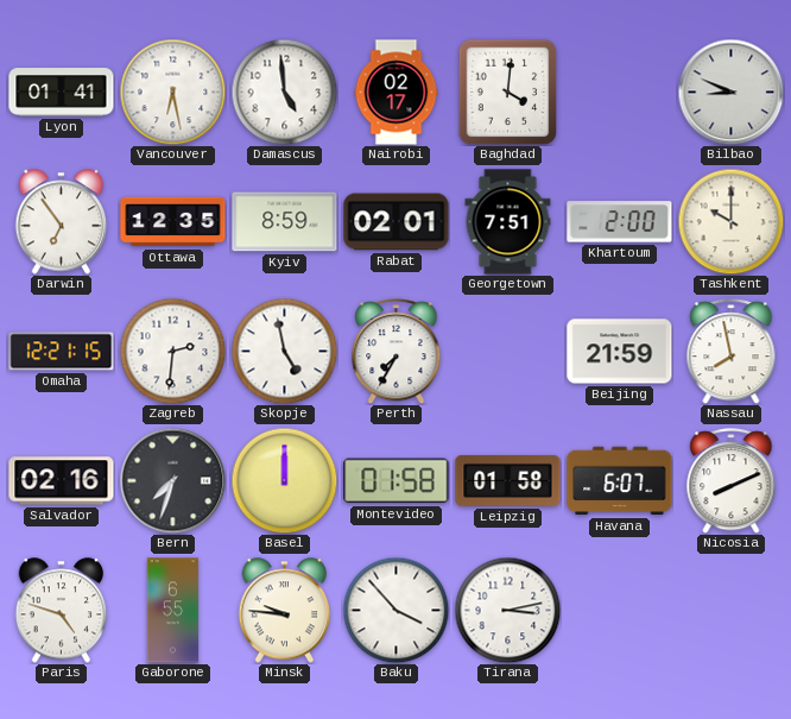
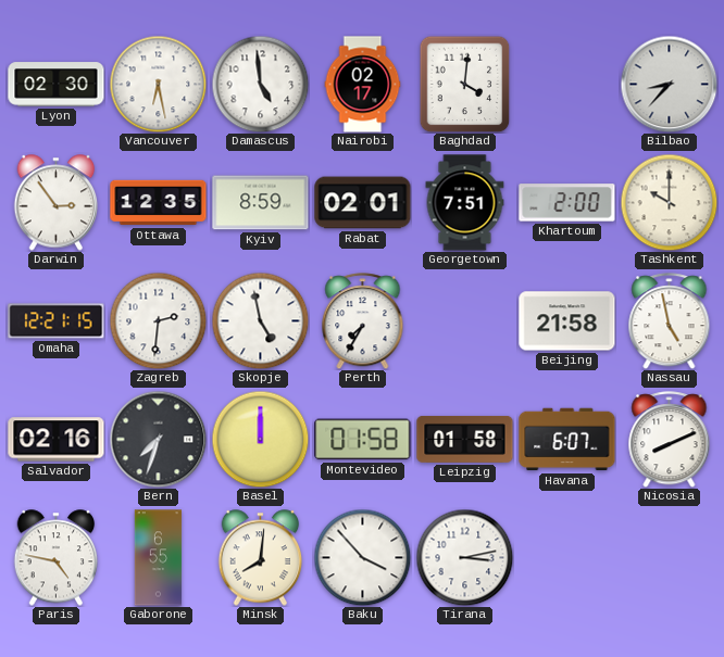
Lyon: 01:41 -> 02:30
Bilbao: 8:49 -> 8:37
Darwin: 6:54 -> 2:54
Beijing: 21:59 -> 21:58
Nassau: 7:58 -> 4:58
Paris: 4:48 -> 4:47
Minsk: 9:46 -> 8:01
